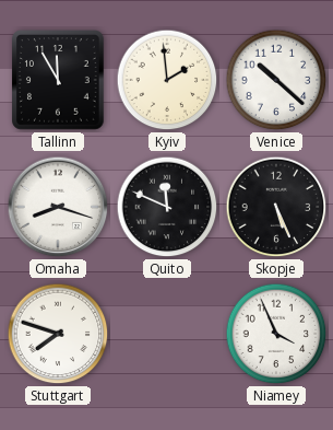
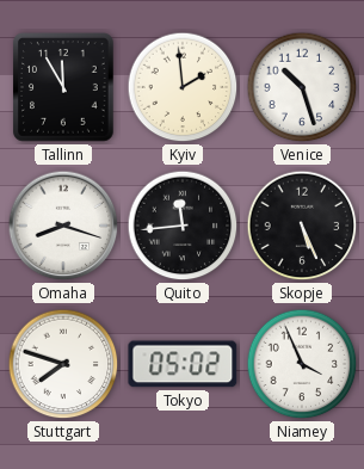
Venice: 10:22 -> 10:27
Quito: 11:49 -> 11:44
Tokyo: none -> 05:02
